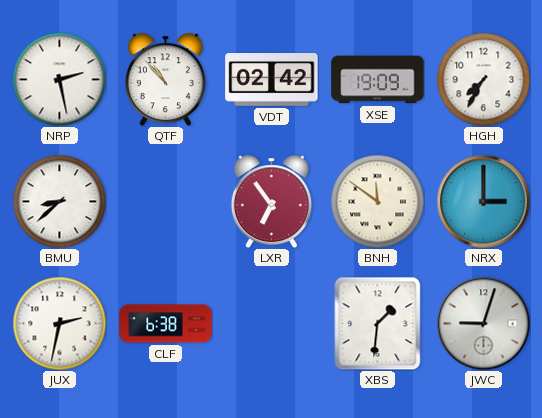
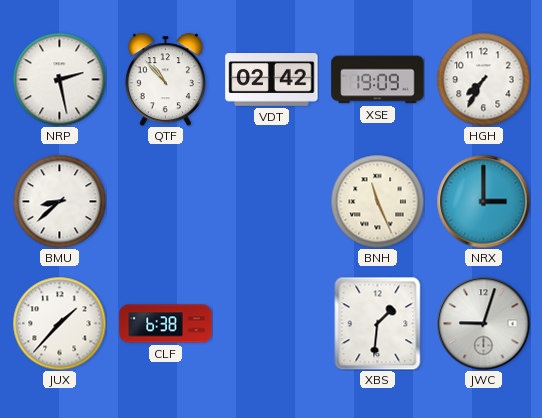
LXR: 6:54 -> none
BNH: 11:51 -> 11:26
JUX: 2:32 -> 1:37
